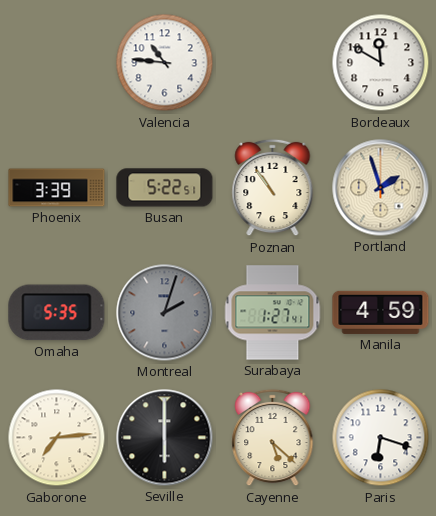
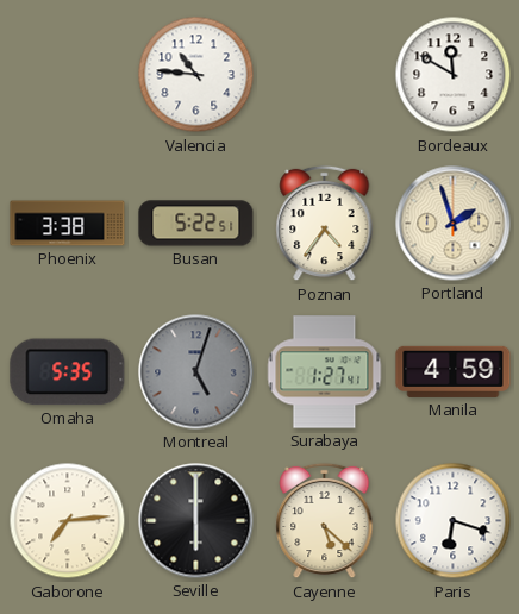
Phoenix: 3:39 -> 3:38
Poznan: 10:54 -> 4:36
Montreal: 2:03 -> 5:03
